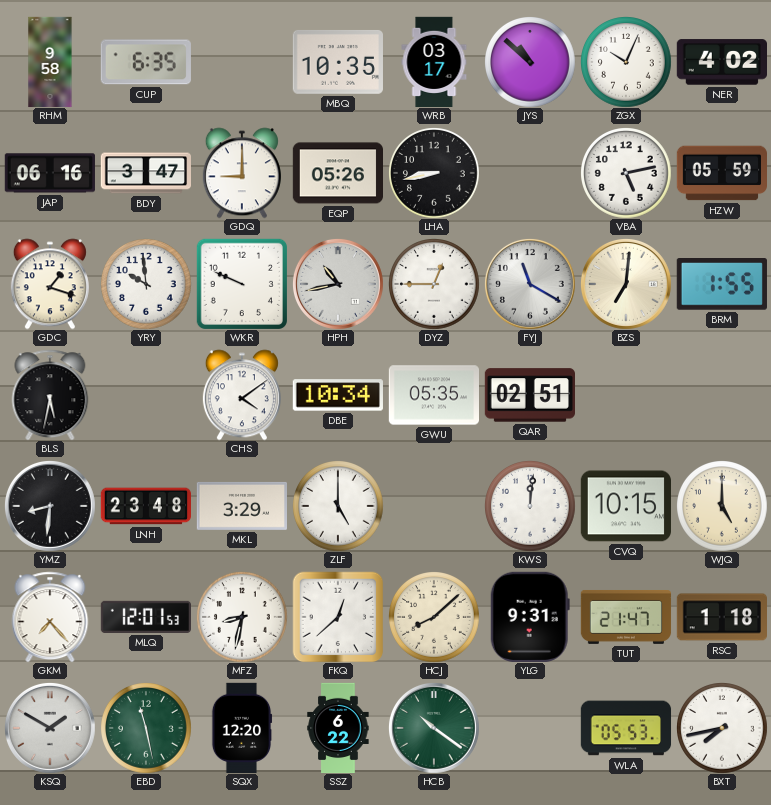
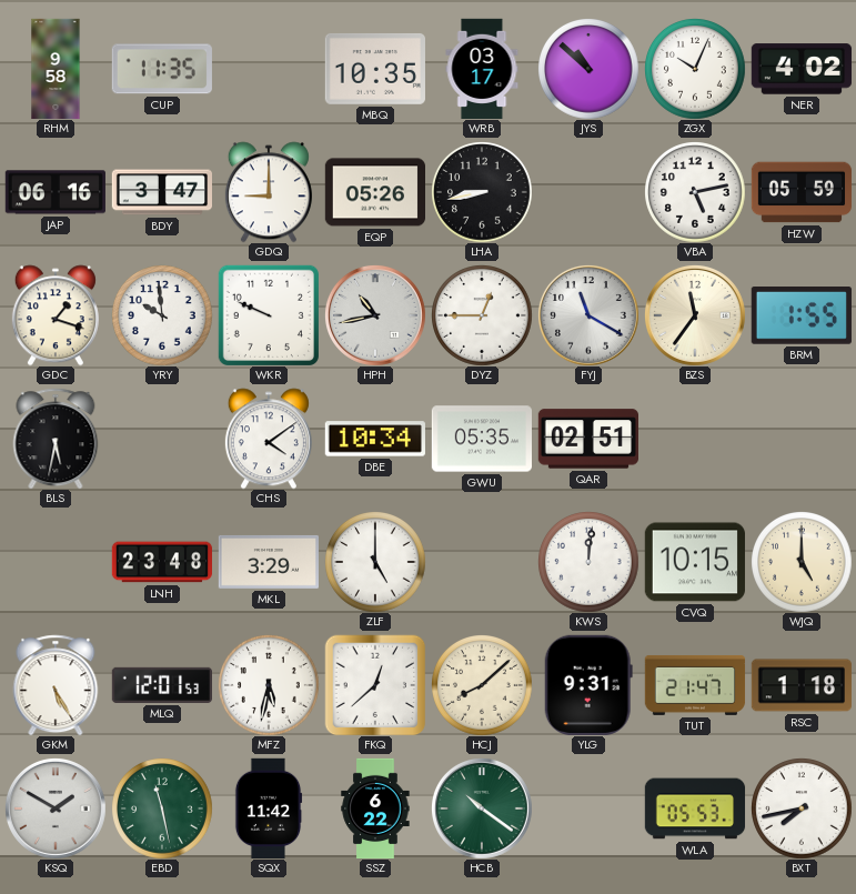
CUP: 6:35 -> 11:35
BZS: 7:01 -> 11:36
YMZ: 8:31 -> none
GKM: 7:23 -> 5:25
MFZ: 8:32 -> 5:32
SQX: 12:20 -> 11:42
